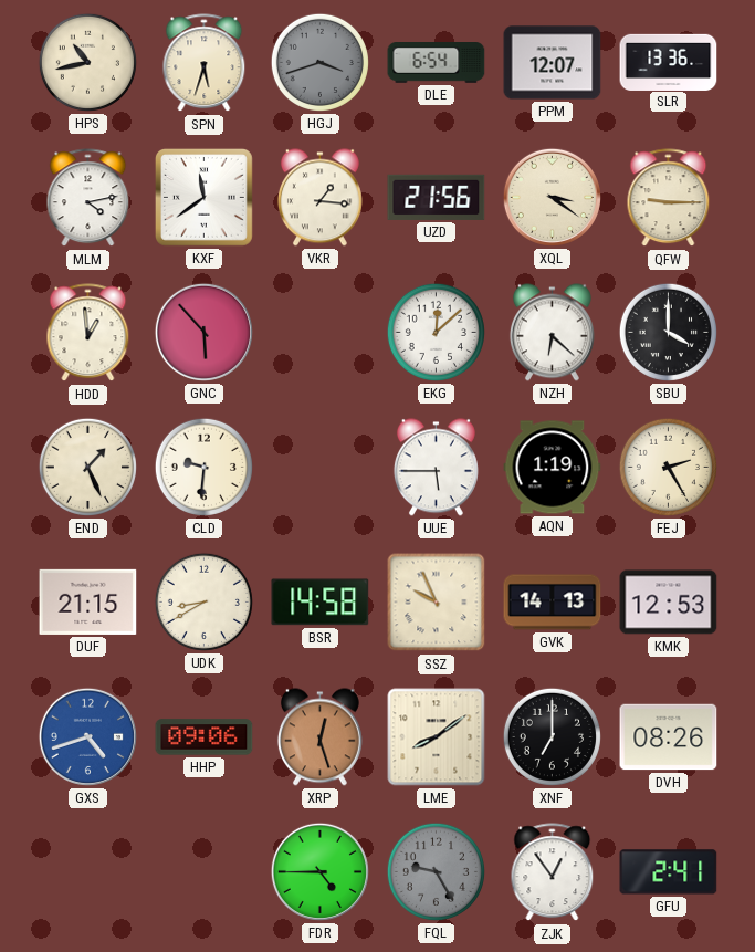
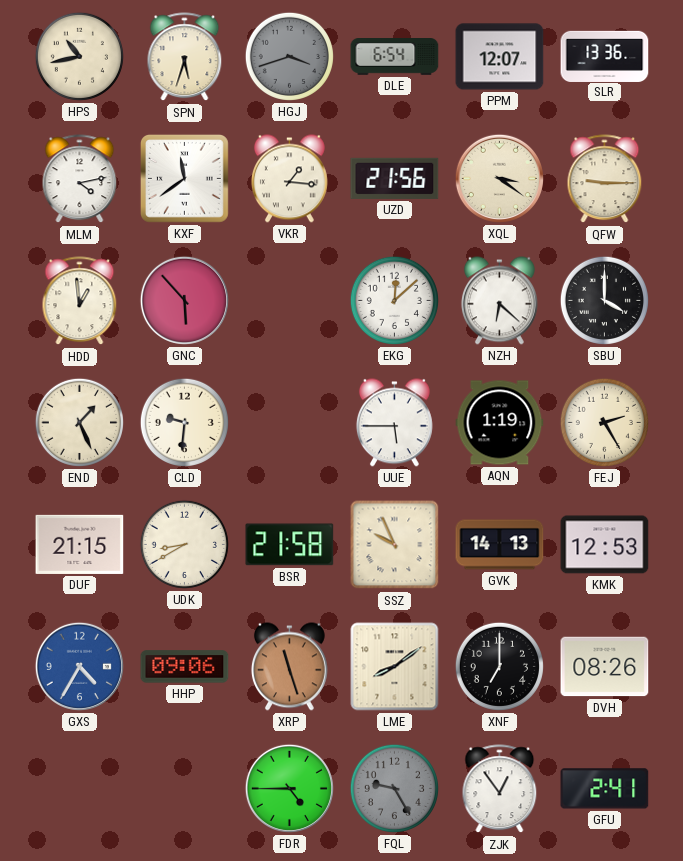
BSR: 14:58 -> 21:58
GXS: 4:42 -> 4:35
XRP: 12:27 -> 11:27
